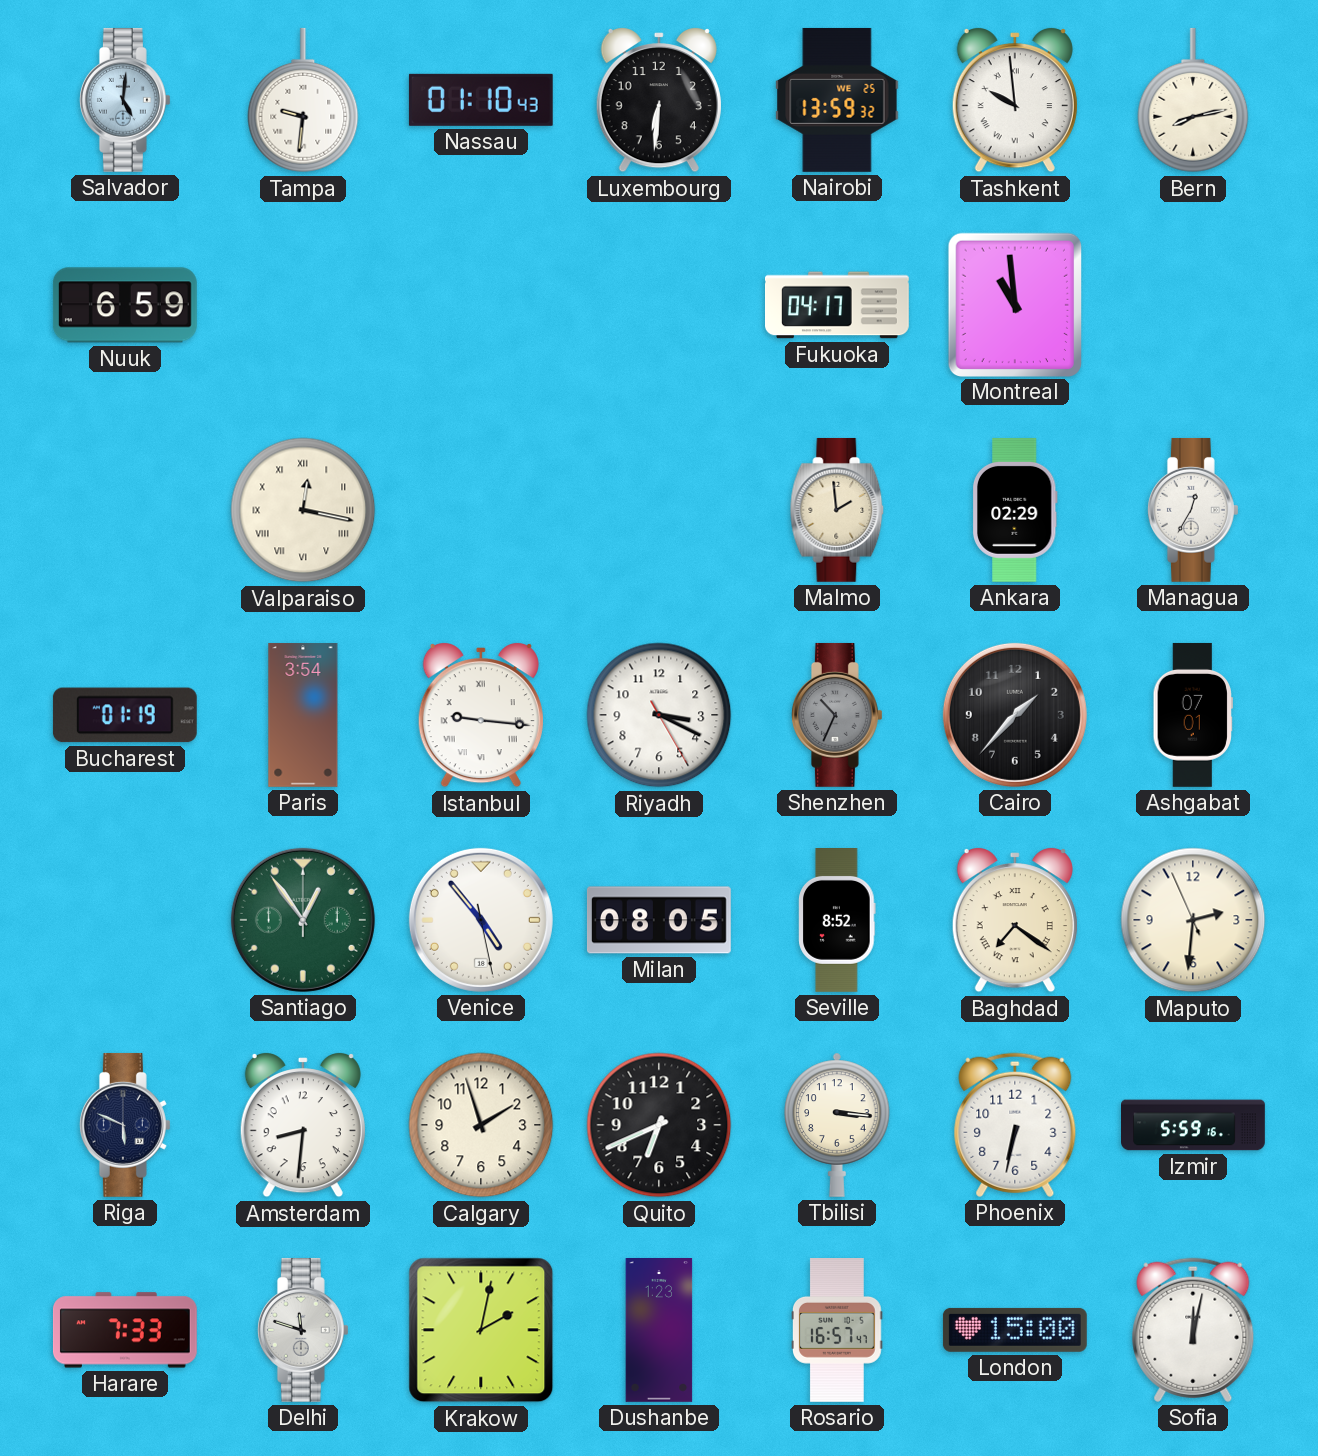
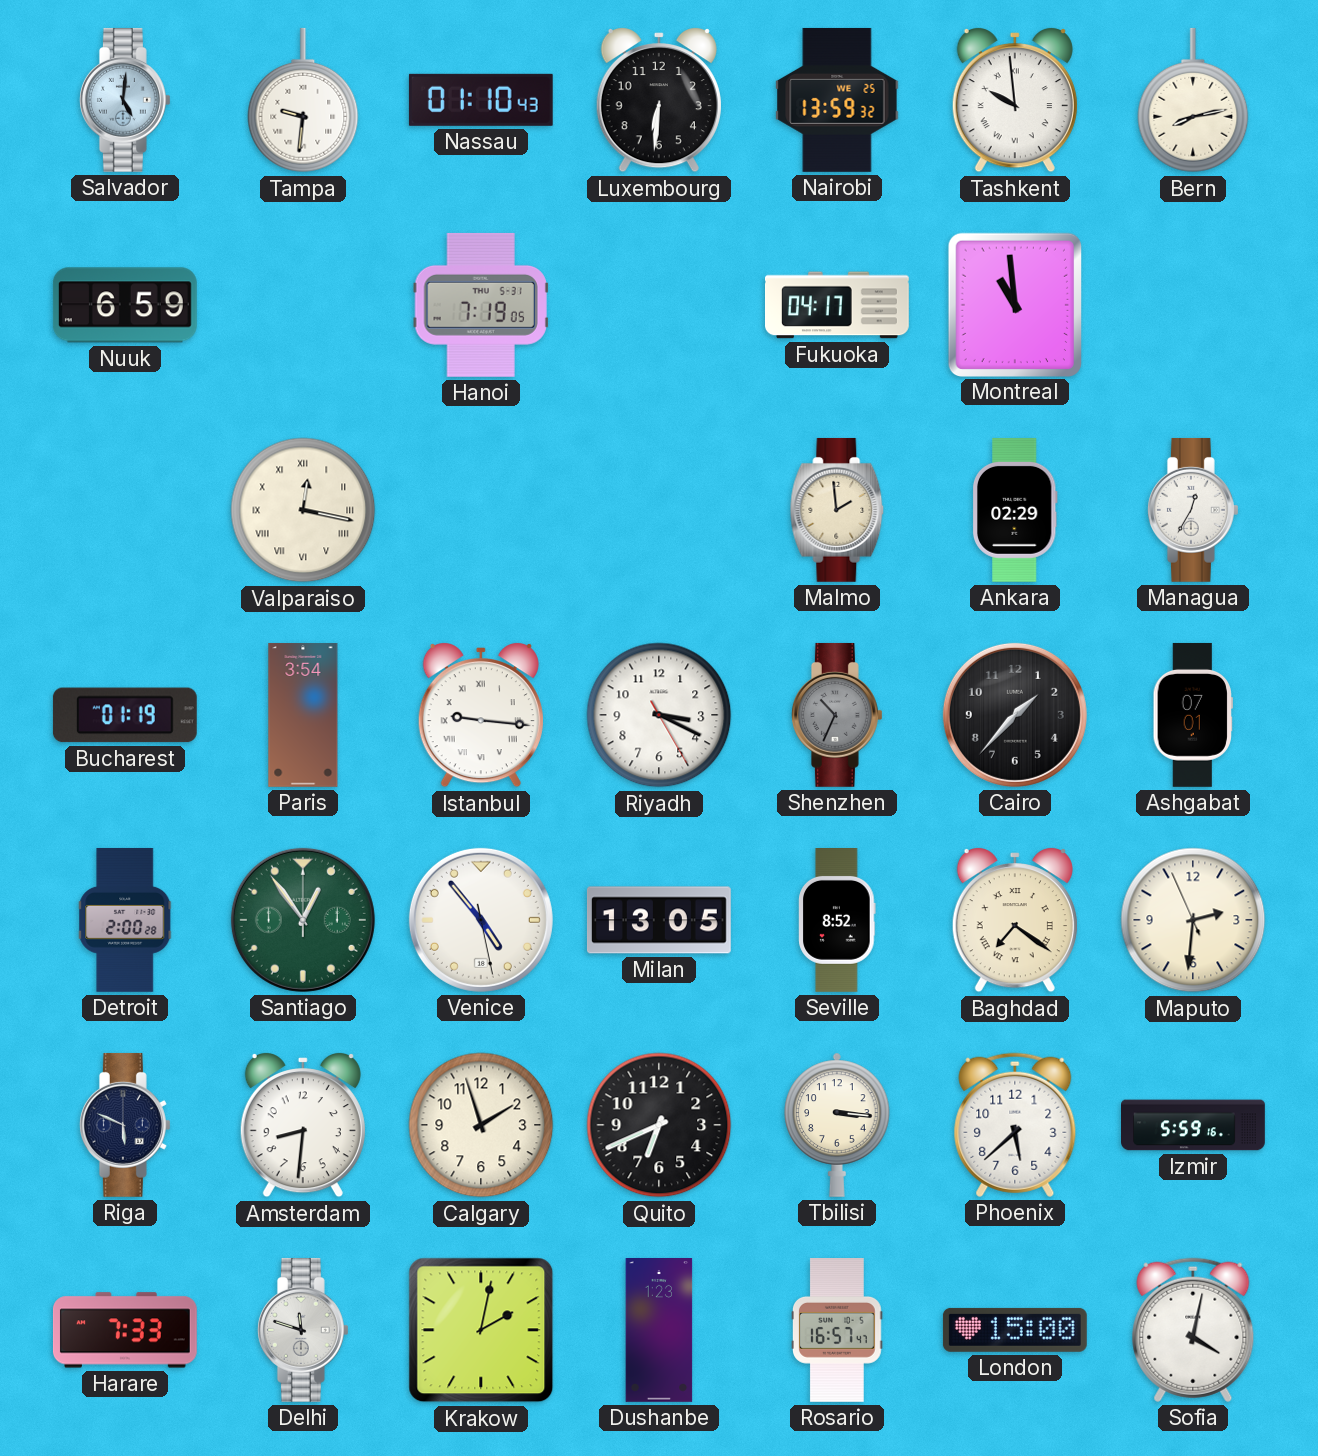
Hanoi: none -> 7:19
Detroit: none -> 2:00
Milan: 08:05 -> 13:05
Phoenix: 6:32 -> 5:38
Sofia: 12:02 -> 4:02
